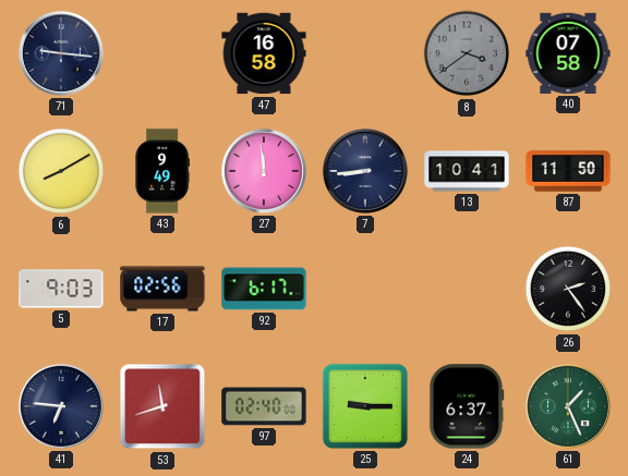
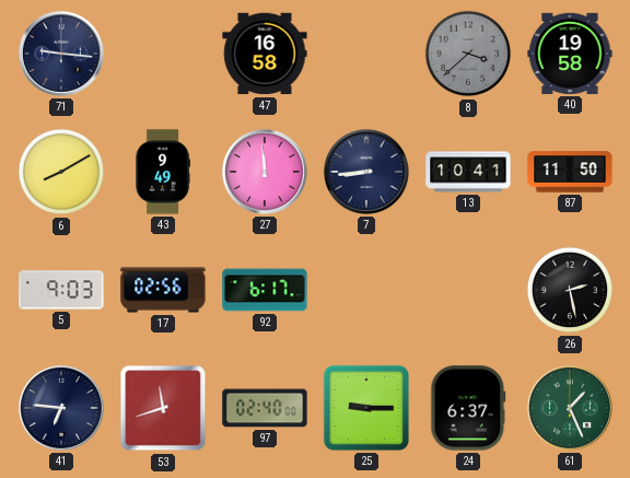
8: 3:39 -> 3:38
40: 07:58 -> 19:58
26: 2:24 -> 2:28
